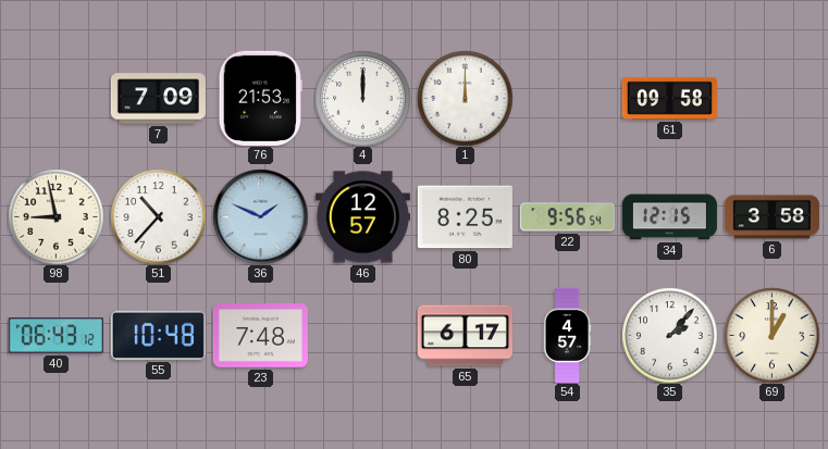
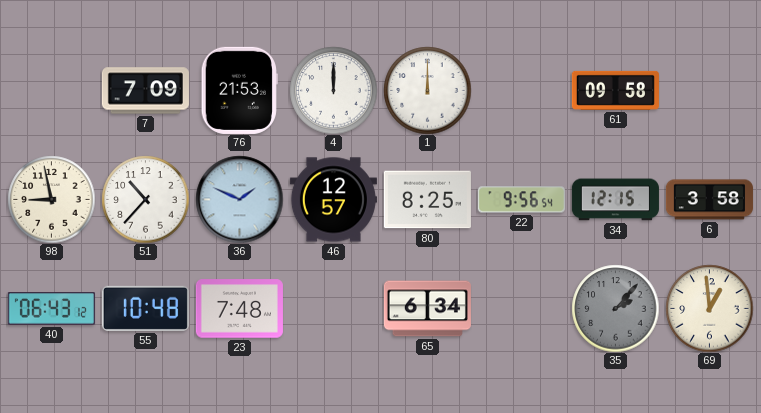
65: 6:17 -> 6:34
54: 4:57 -> none
35 dial: white -> grey
69: 1:00 -> 12:59
